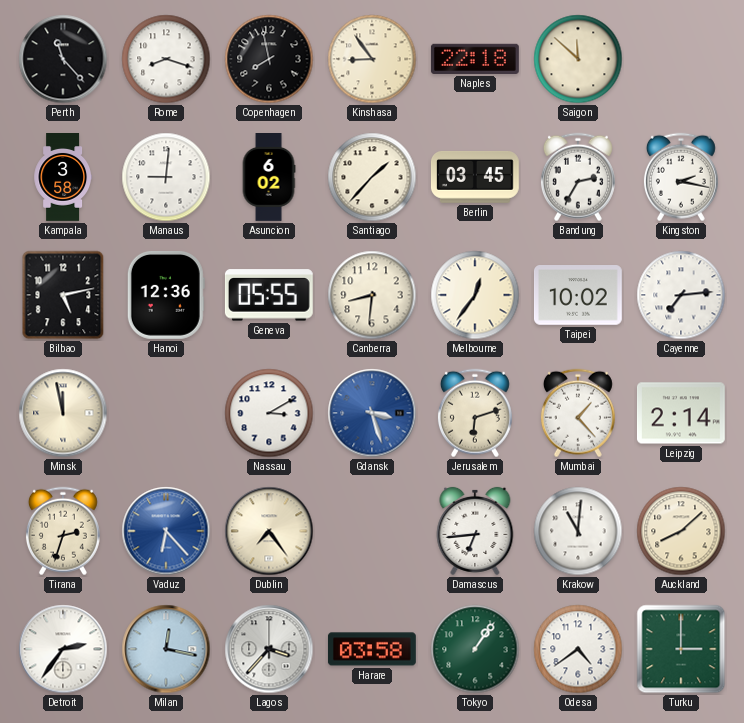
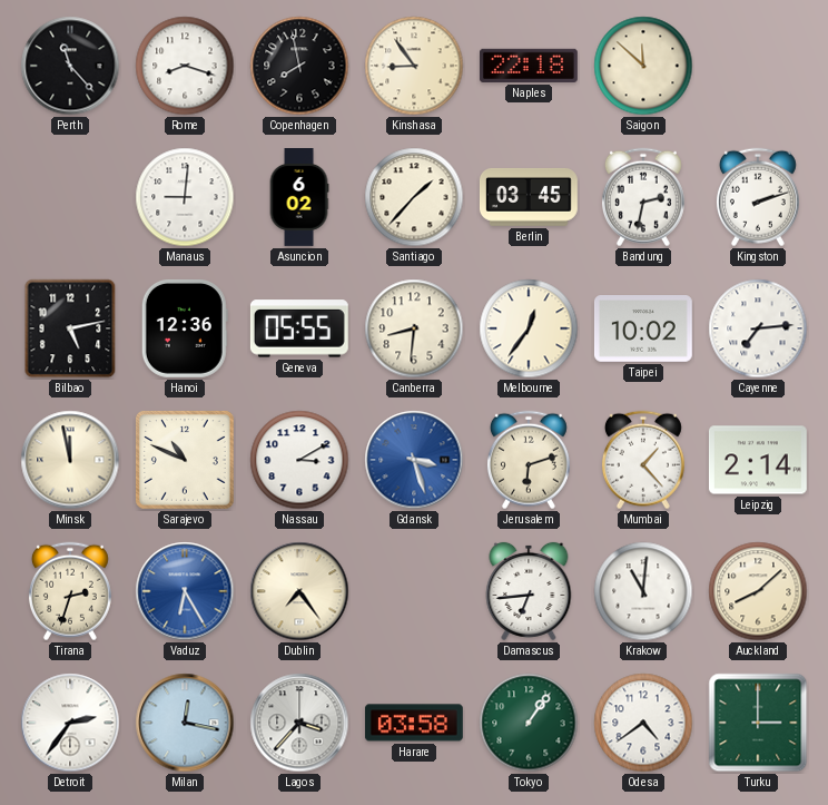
Kampala: 3:58 -> none
Bandung: 2:35 -> 2:32
Kingston: 2:17 -> 2:12
Sarajevo: none -> 10:49
Vaduz: 6:23 -> 6:25
